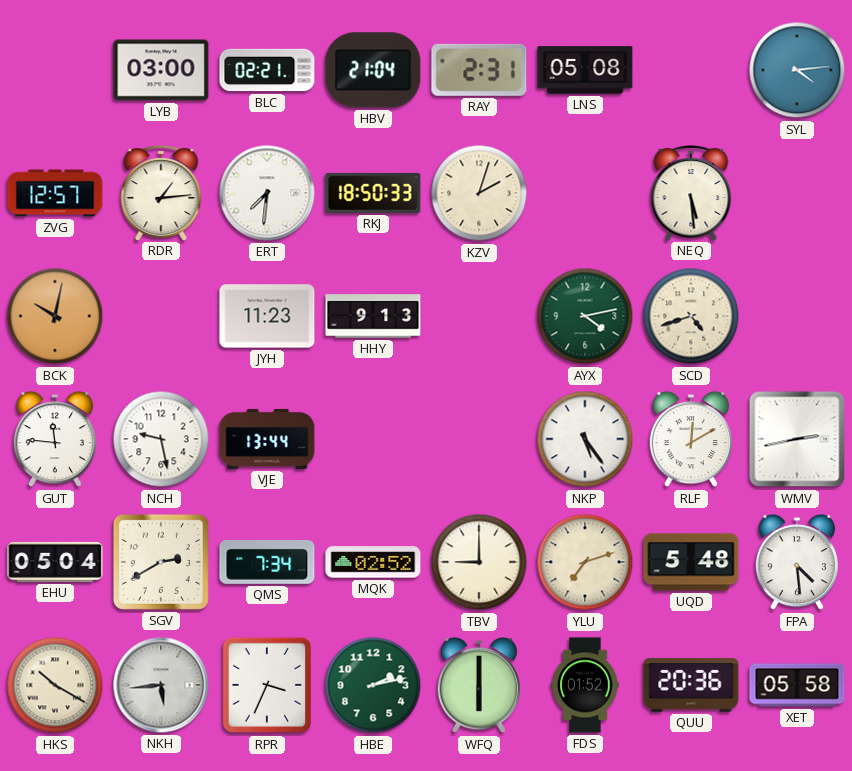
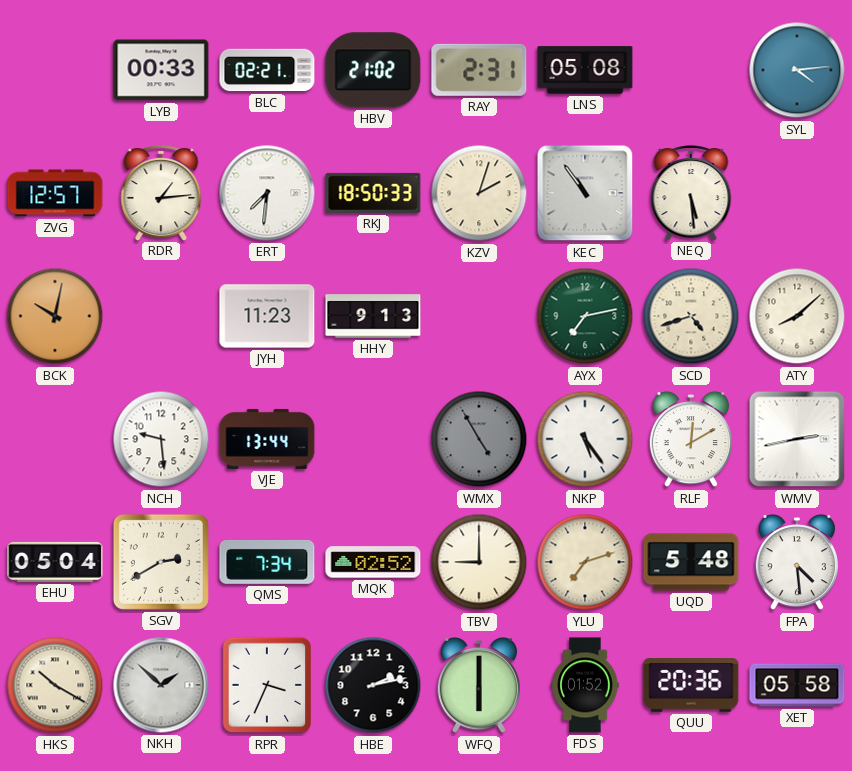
LYB: 03:00 -> 00:33
HBV: 21:04 -> 21:02
KEC: none -> 10:54
AYX: 4:13 -> 7:13
ATY: none -> 8:08
GUT: 11:46 -> none
NCH: 9:28 -> 9:29
WMX: none -> 4:55
NKH: 5:44 -> 1:52
HBE dial: green -> black
